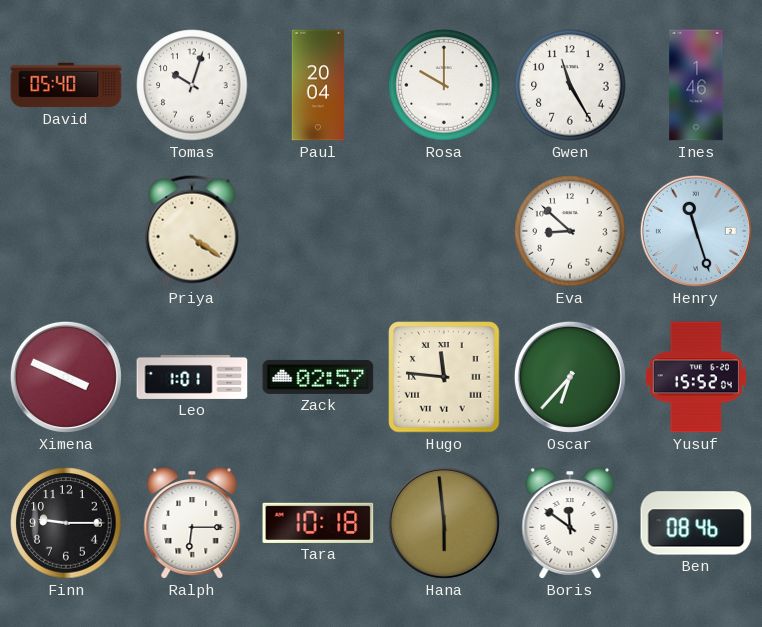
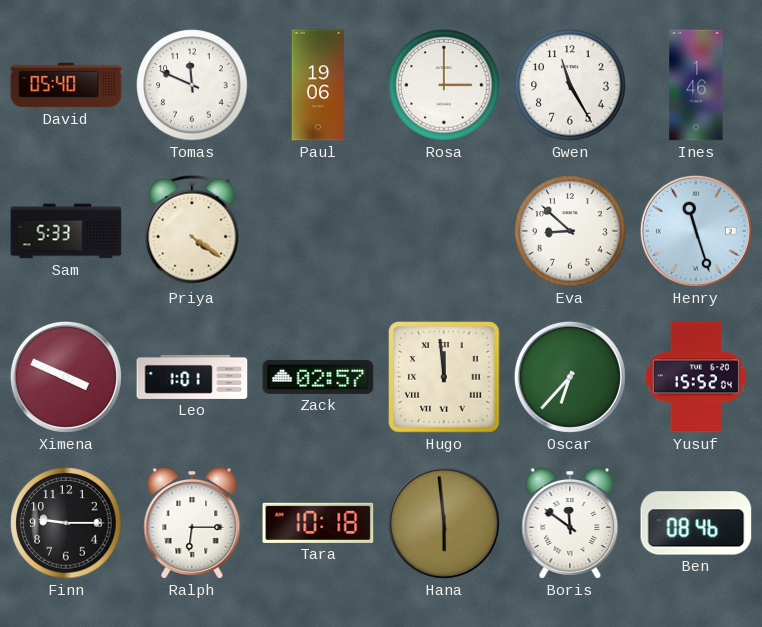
Tomas: 10:03 -> 11:49
Paul: 20:04 -> 19:06
Rosa: 10:00 -> 3:00
Sam: none -> 5:33
Hugo: 11:46 -> 11:59
